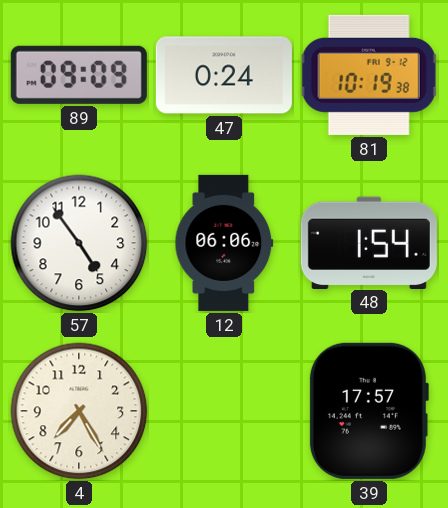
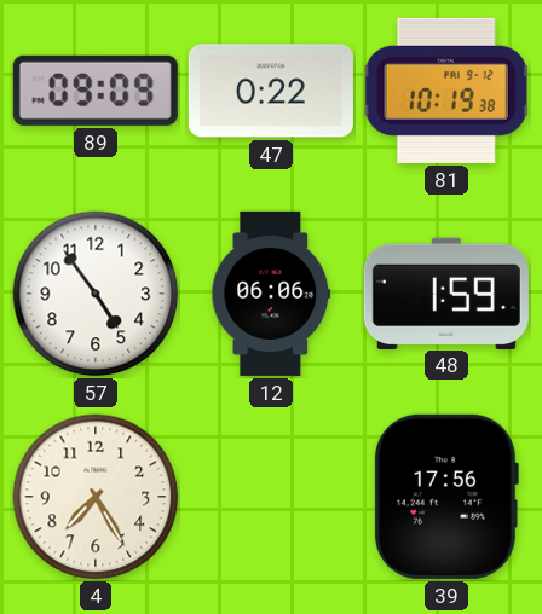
47: 0:24 -> 0:22
48: 1:54 -> 1:59
39: 17:57 -> 17:56
